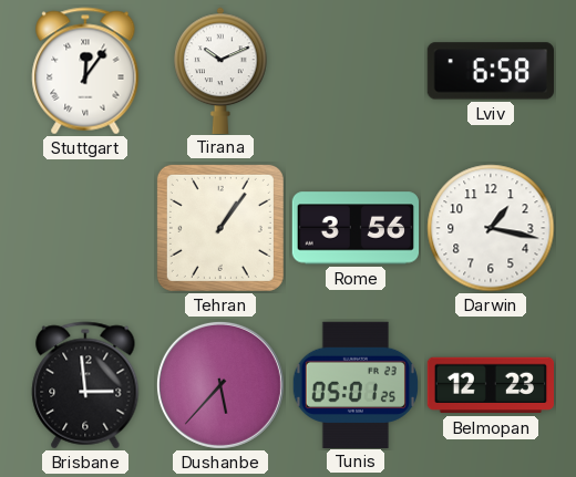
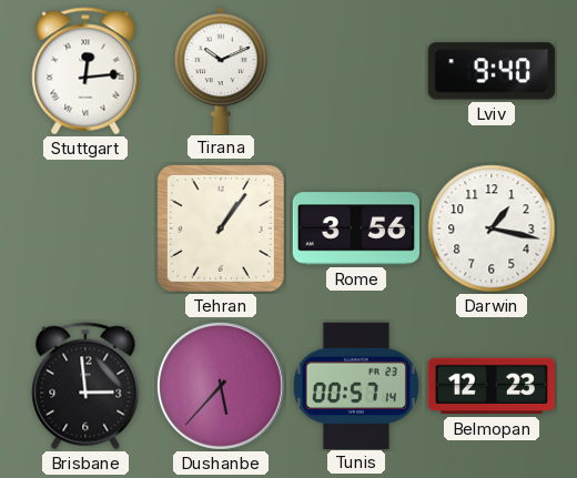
Stuttgart: 12:06 -> 12:14
Lviv: 6:58 -> 9:40
Tunis: 05:01 -> 00:57
